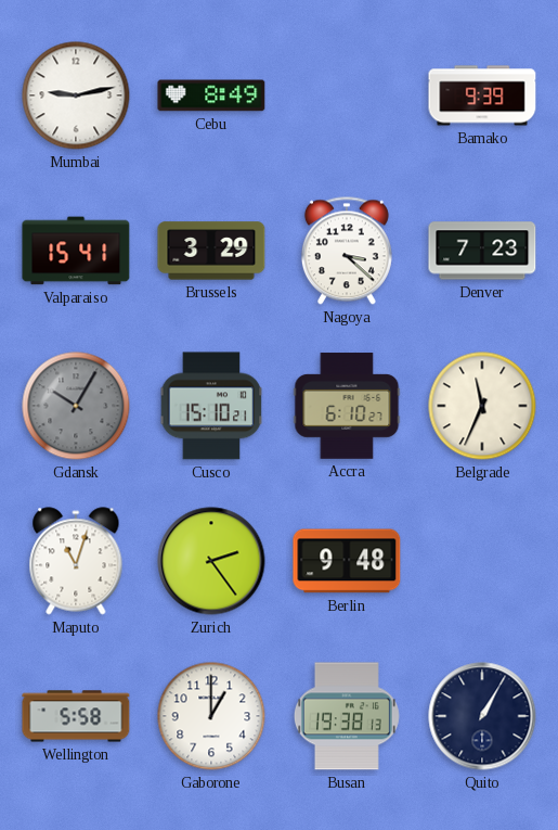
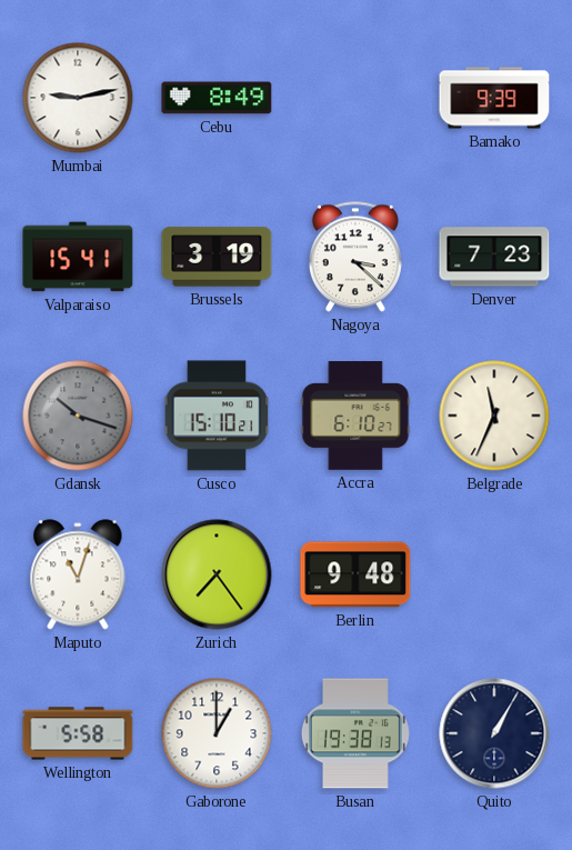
Brussels: 3:29 -> 3:19
Gdansk: 10:05 -> 10:18
Zurich: 2:24 -> 7:24
